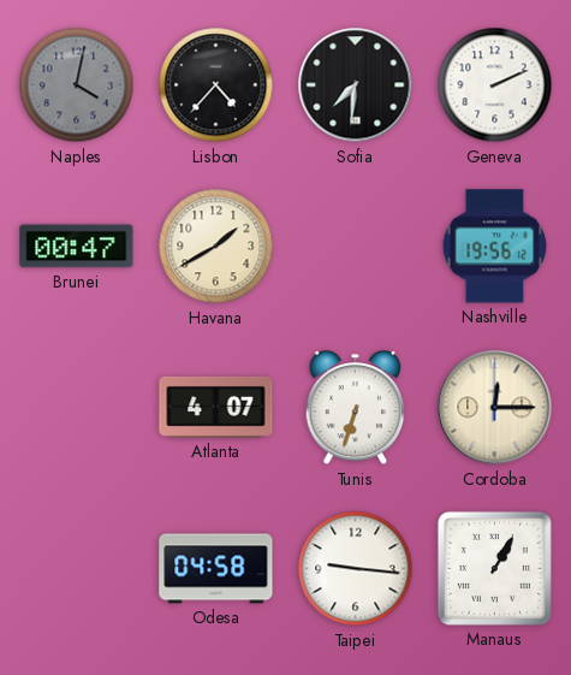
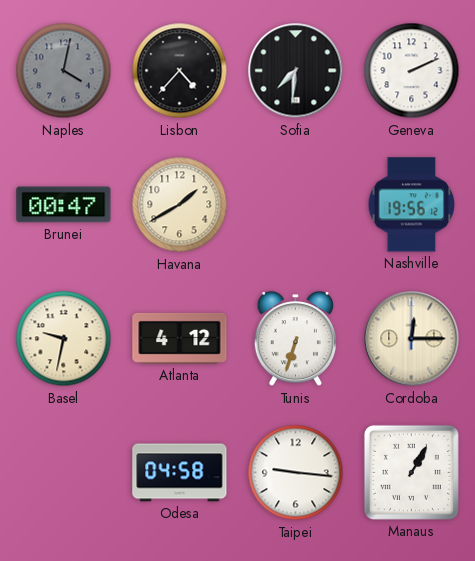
Basel: none -> 9:32
Atlanta: 4:07 -> 4:12
